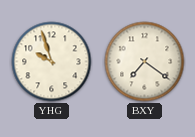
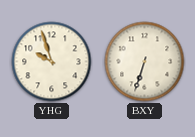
BXY: 7:21 -> 6:33
